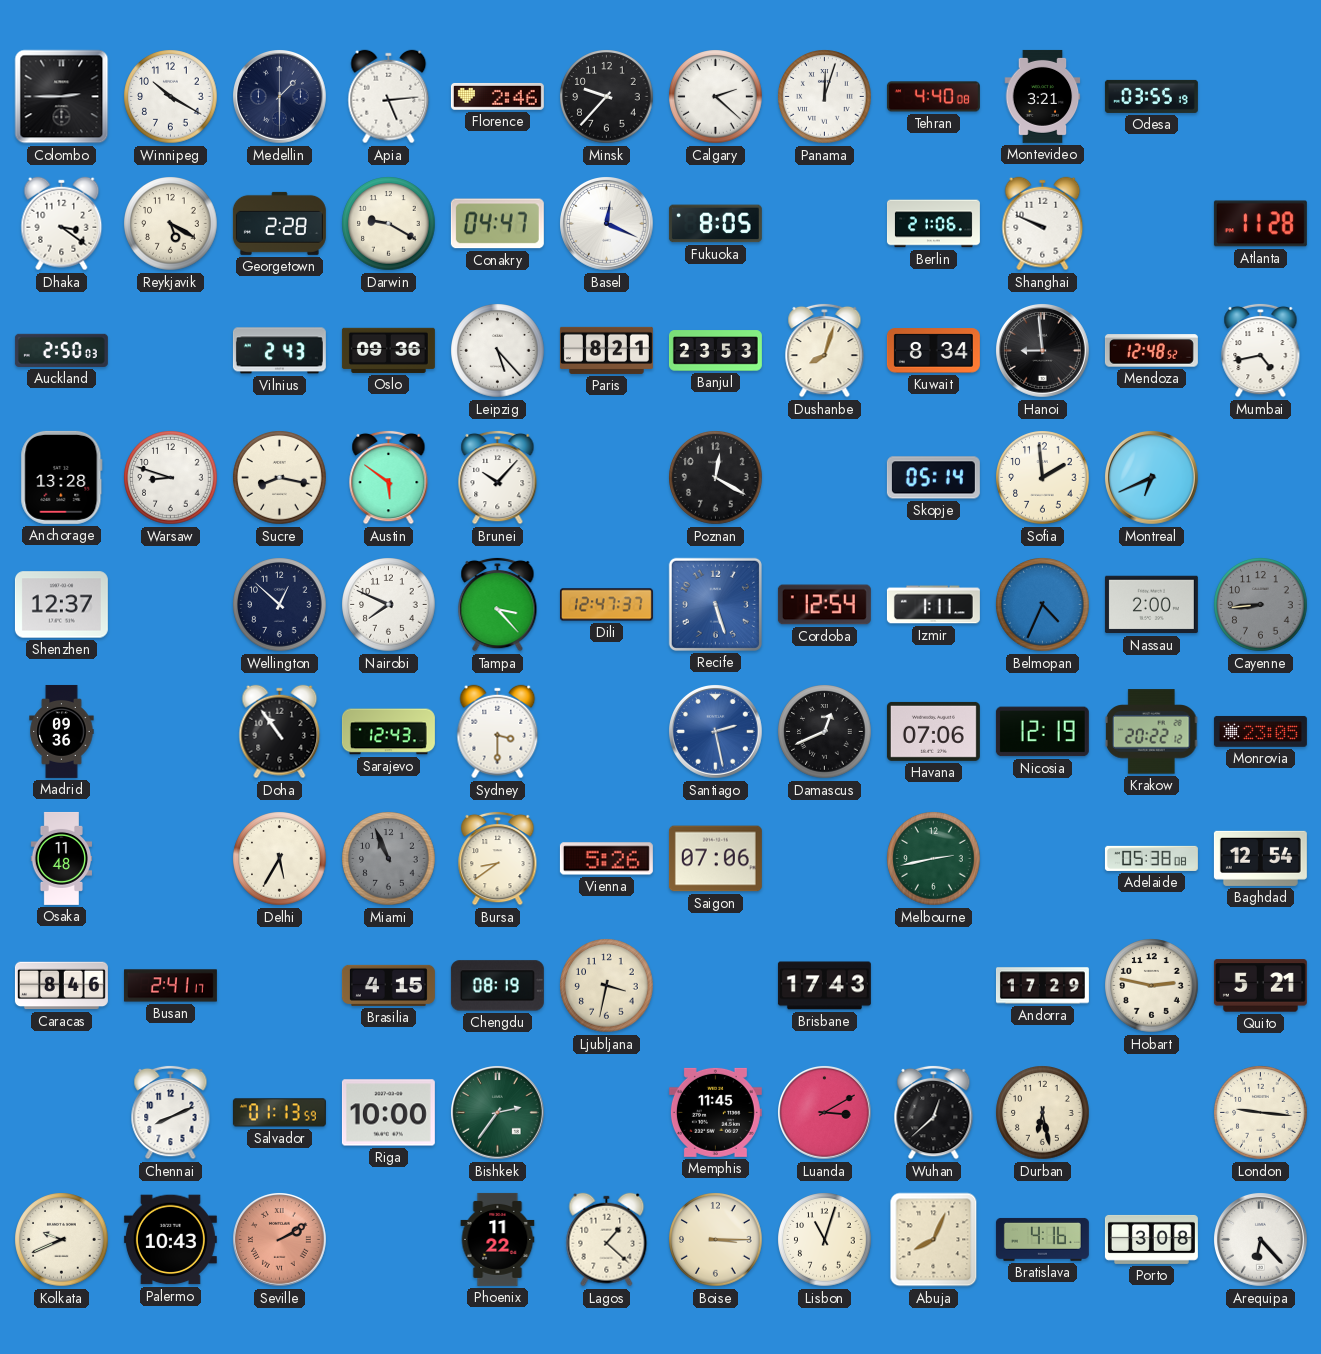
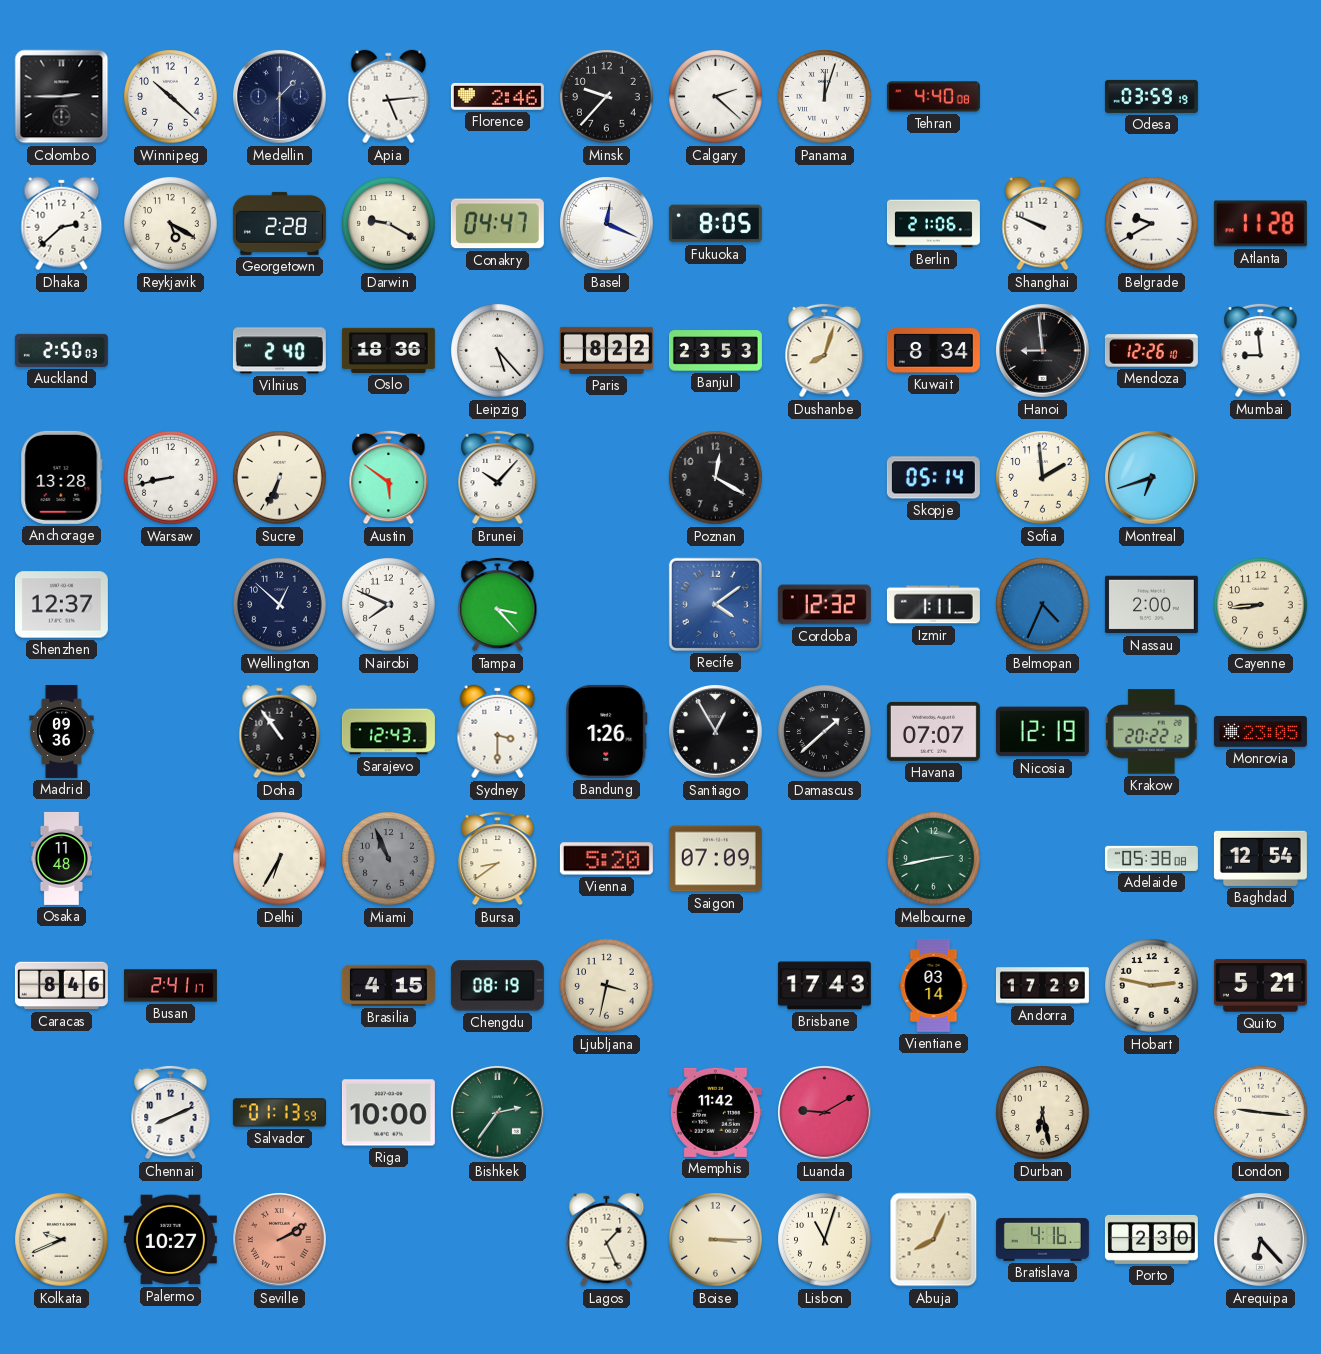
Winnipeg: 10:20 -> 10:22
Montevideo: 3:21 -> none
Odesa: 03:55 -> 03:59
Dhaka: 3:21 -> 2:38
Belgrade: none -> 9:40
Vilnius: 2:43 -> 2:40
Oslo: 09:36 -> 18:36
Paris: 8:21 -> 8:22
Mendoza: 12:48 -> 12:26
Mumbai: 4:43 -> 8:59
Warsaw: 8:48 -> 8:43
Sucre: 8:17 -> 6:34
Montreal: 6:41 -> 6:42
Dili: 12:47 -> none
Recife: 5:27 -> 4:09
Cordoba: 12:54 -> 12:32
Cayenne dial: grey -> cream
Bandung: none -> 1:26
Santiago: 2:28 -> 12:55
Santiago dial: blue -> black
Damascus: 12:41 -> 1:38
Havana: 07:06 -> 07:07
Delhi: 5:35 -> 6:35
Vienna: 5:26 -> 5:20
Saigon: 07:06 -> 07:09
Vientiane: none -> 03:14
Memphis: 11:45 -> 11:42
Luanda: 3:10 -> 9:10
Wuhan: 12:38 -> none
Palermo: 10:43 -> 10:27
Phoenix: 11:22 -> none
Lagos: 1:22 -> 1:26
Porto: 3:08 -> 2:30
